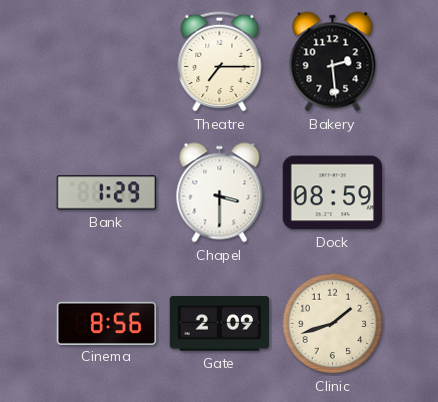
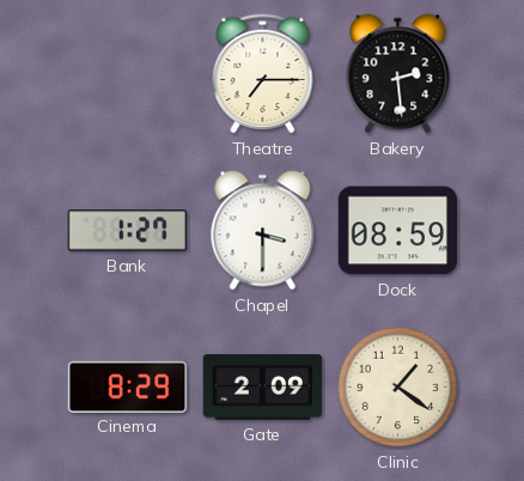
Bank: 1:29 -> 1:27
Cinema: 8:56 -> 8:29
Clinic: 1:42 -> 1:21
